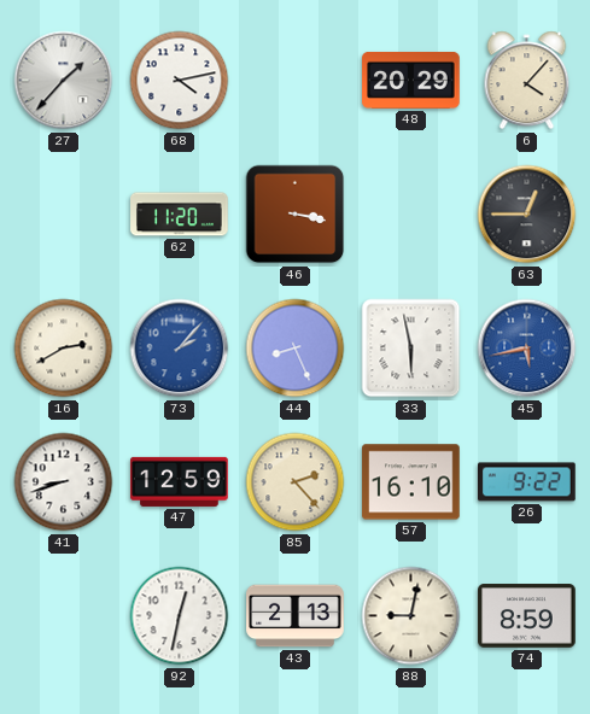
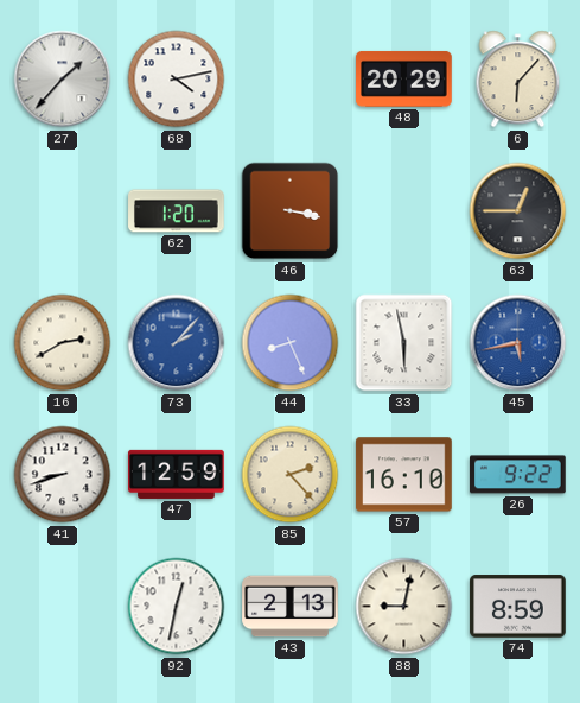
6: 4:07 -> 6:07
62: 11:20 -> 1:20
